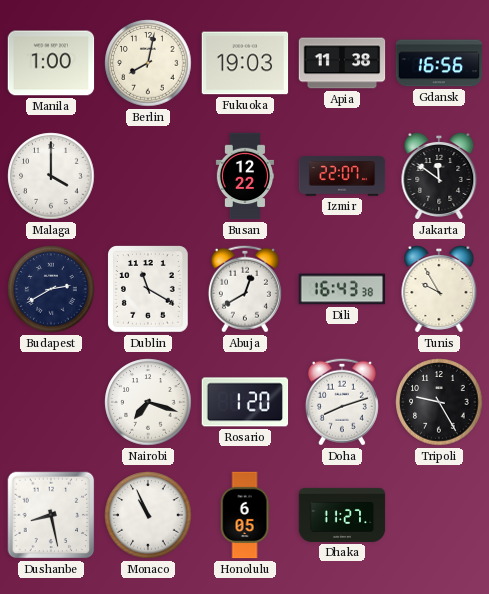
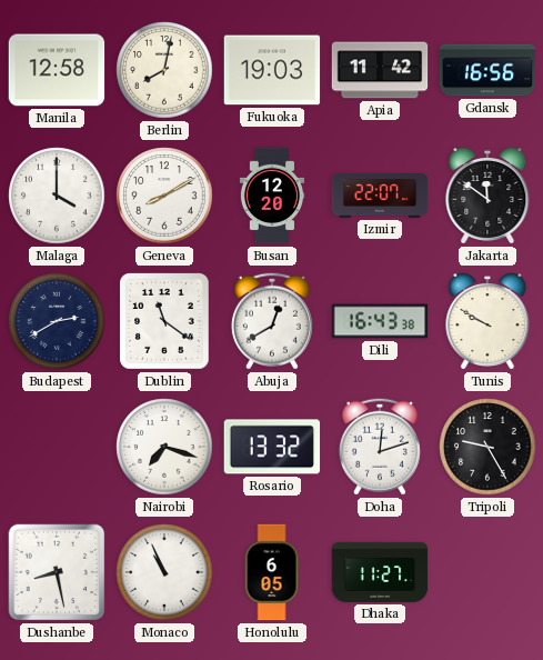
Manila: 1:00 -> 12:58
Apia: 11:38 -> 11:42
Geneva: none -> 8:10
Busan: 12:22 -> 12:20
Dublin: 11:20 -> 11:21
Tunis: 9:55 -> 9:50
Rosario: 1:20 -> 13:32
Doha: 8:12 -> 12:12
